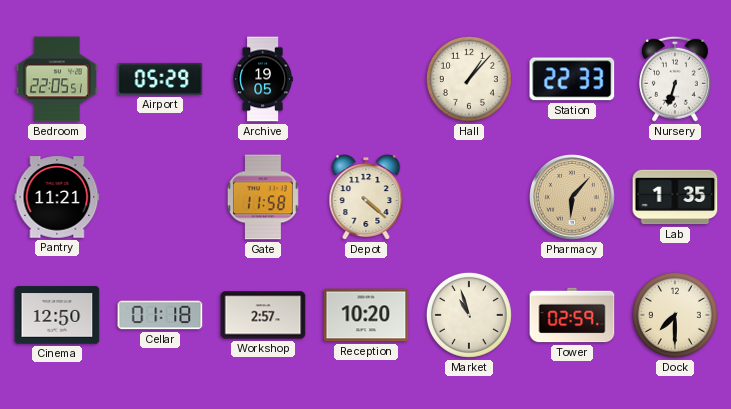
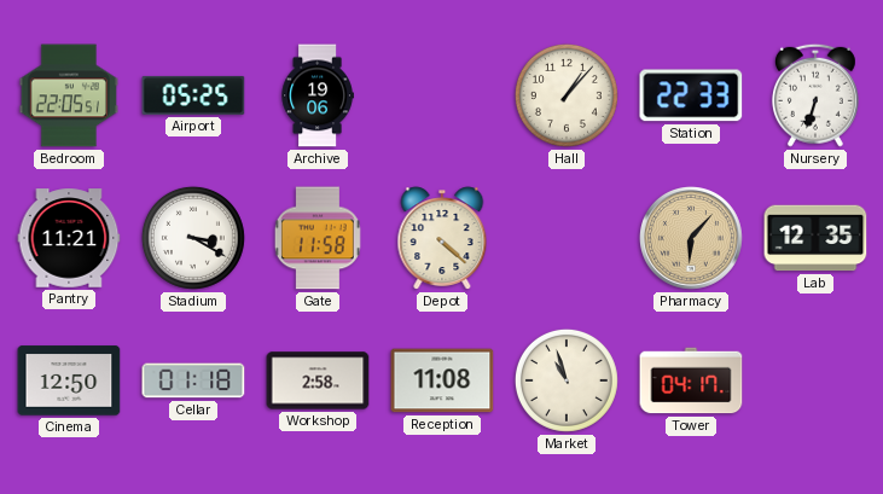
Airport: 05:29 -> 05:25
Archive: 19:05 -> 19:06
Stadium: none -> 3:20
Lab: 1:35 -> 12:35
Workshop: 2:57 -> 2:58
Reception: 10:20 -> 11:08
Tower: 02:59 -> 04:17
Dock: 7:30 -> none
